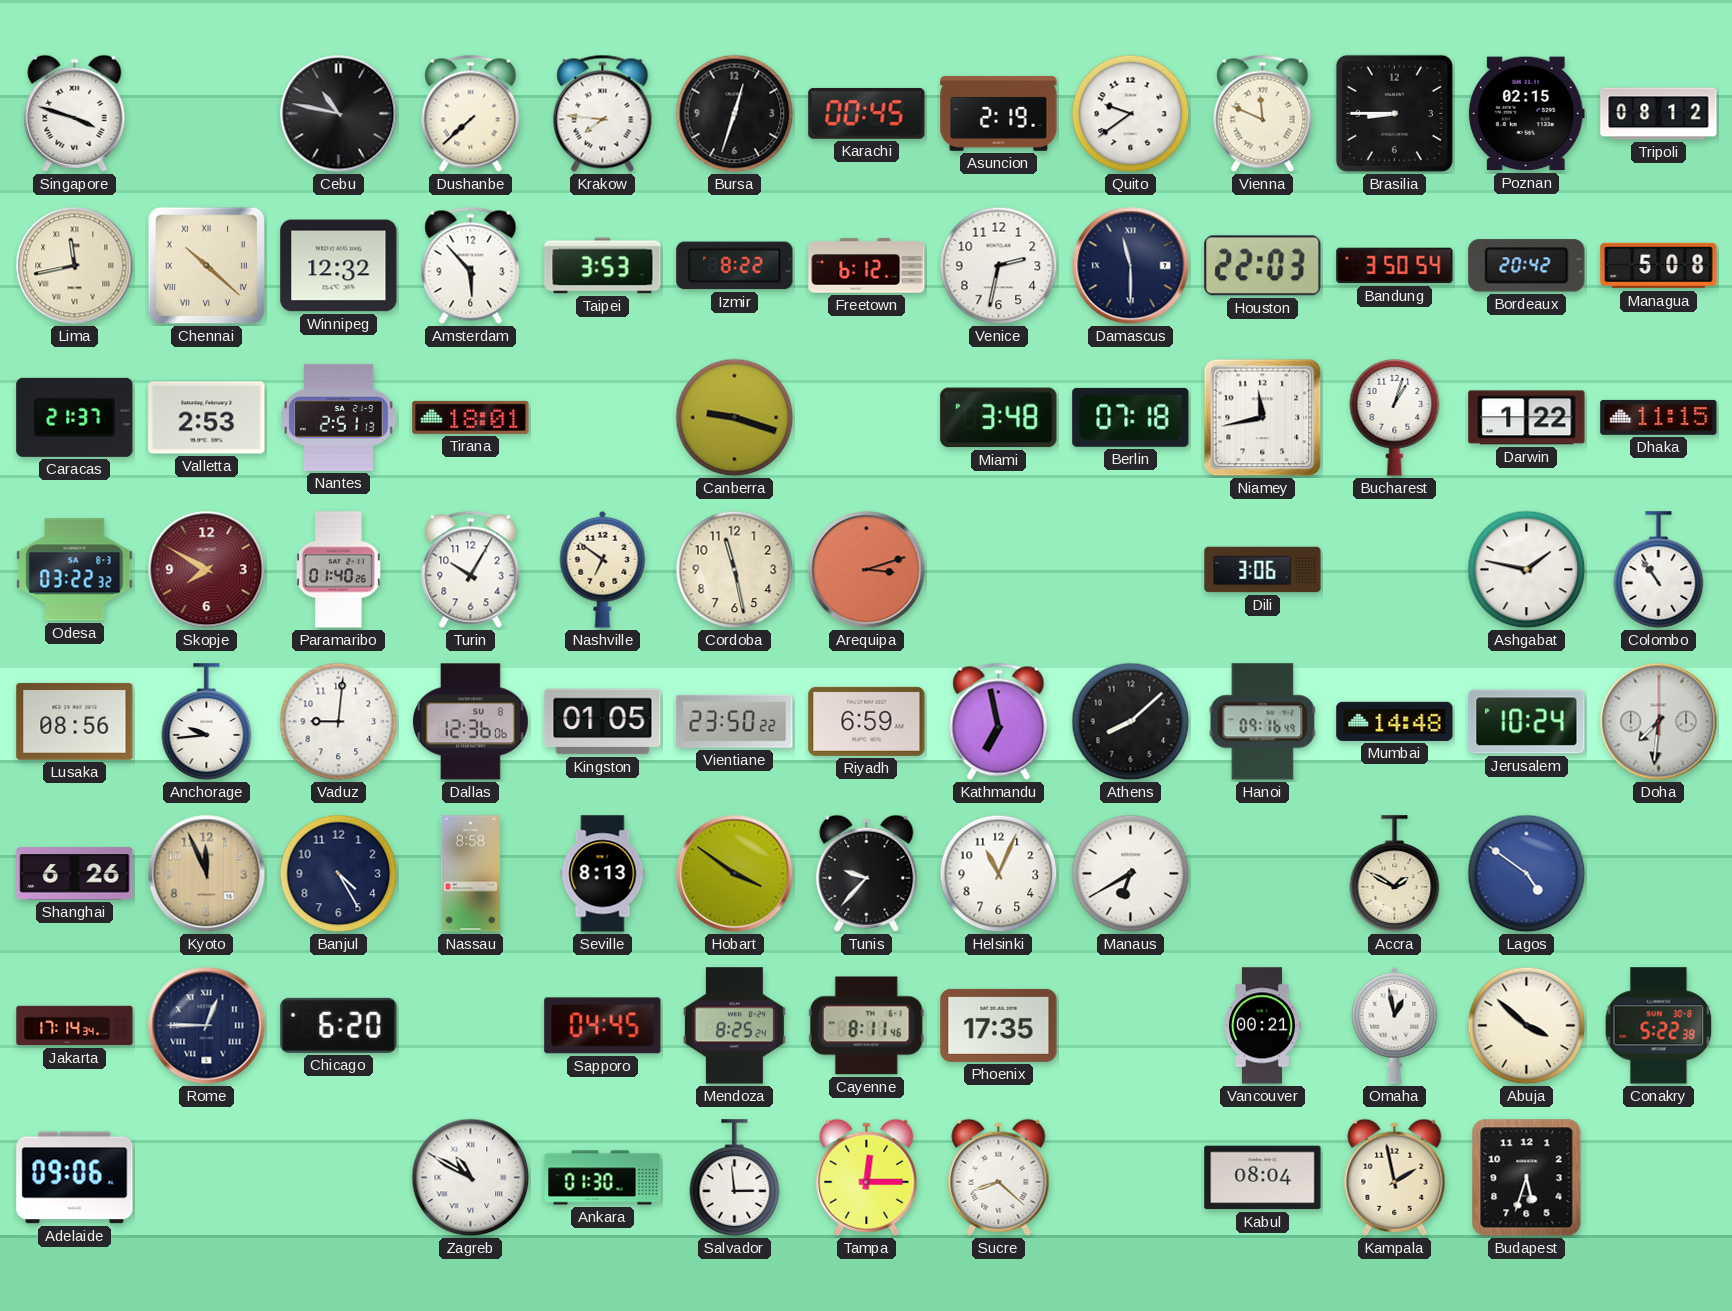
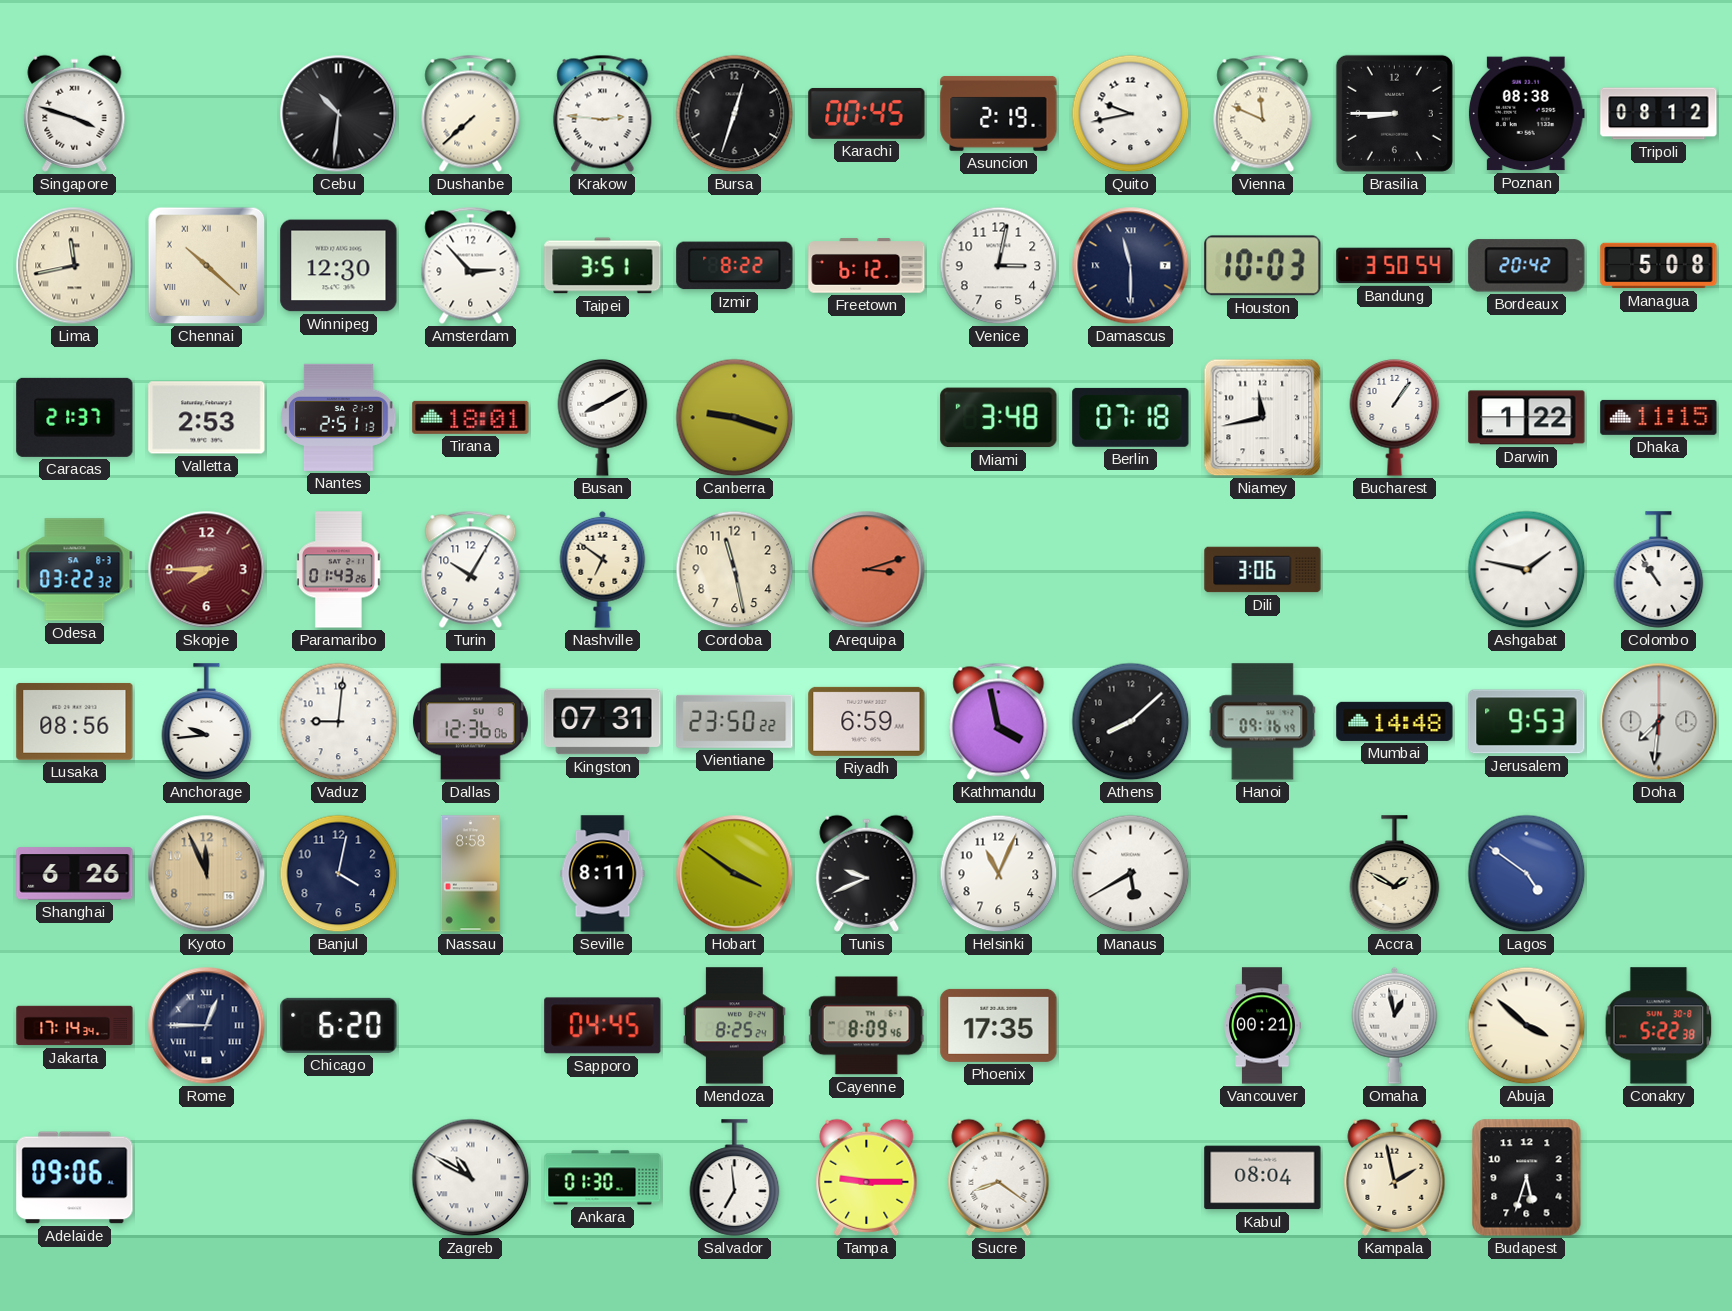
Cebu: 10:47 -> 10:31
Krakow: 7:46 -> 2:46
Quito: 9:39 -> 9:43
Poznan: 02:15 -> 08:38
Winnipeg: 12:32 -> 12:30
Amsterdam: 5:53 -> 2:53
Taipei: 3:53 -> 3:51
Venice: 2:32 -> 3:02
Houston: 22:03 -> 10:03
Busan: none -> 8:10
Bucharest: 1:03 -> 1:06
Skopje: 7:50 -> 7:45
Paramaribo: 01:40 -> 01:43
Kingston: 01:05 -> 07:31
Kathmandu: 6:58 -> 3:58
Jerusalem: 10:24 -> 9:53
Banjul: 4:25 -> 4:02
Seville: 8:13 -> 8:11
Tunis: 9:37 -> 9:41
Manaus: 6:40 -> 5:40
Cayenne: 8:11 -> 8:09
Salvador: 2:59 -> 6:59
Tampa: 12:15 -> 9:15
Sucre: 8:22 -> 8:21
